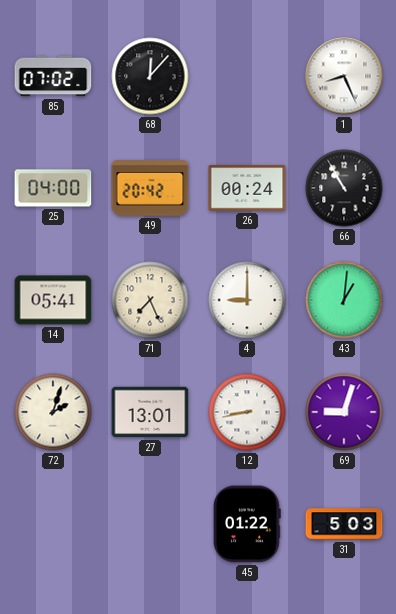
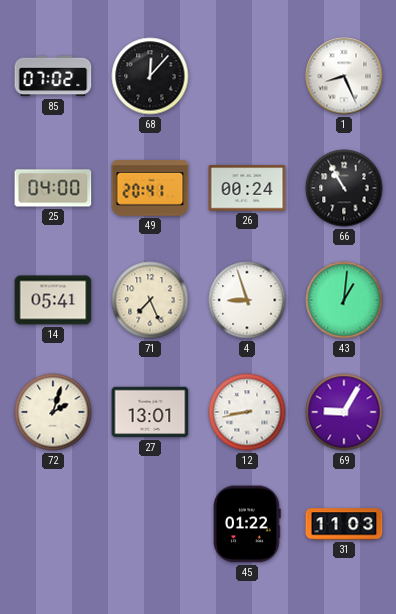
49: 20:42 -> 20:41
4: 9:00 -> 8:57
69: 9:03 -> 9:05
31: 5:03 -> 11:03
